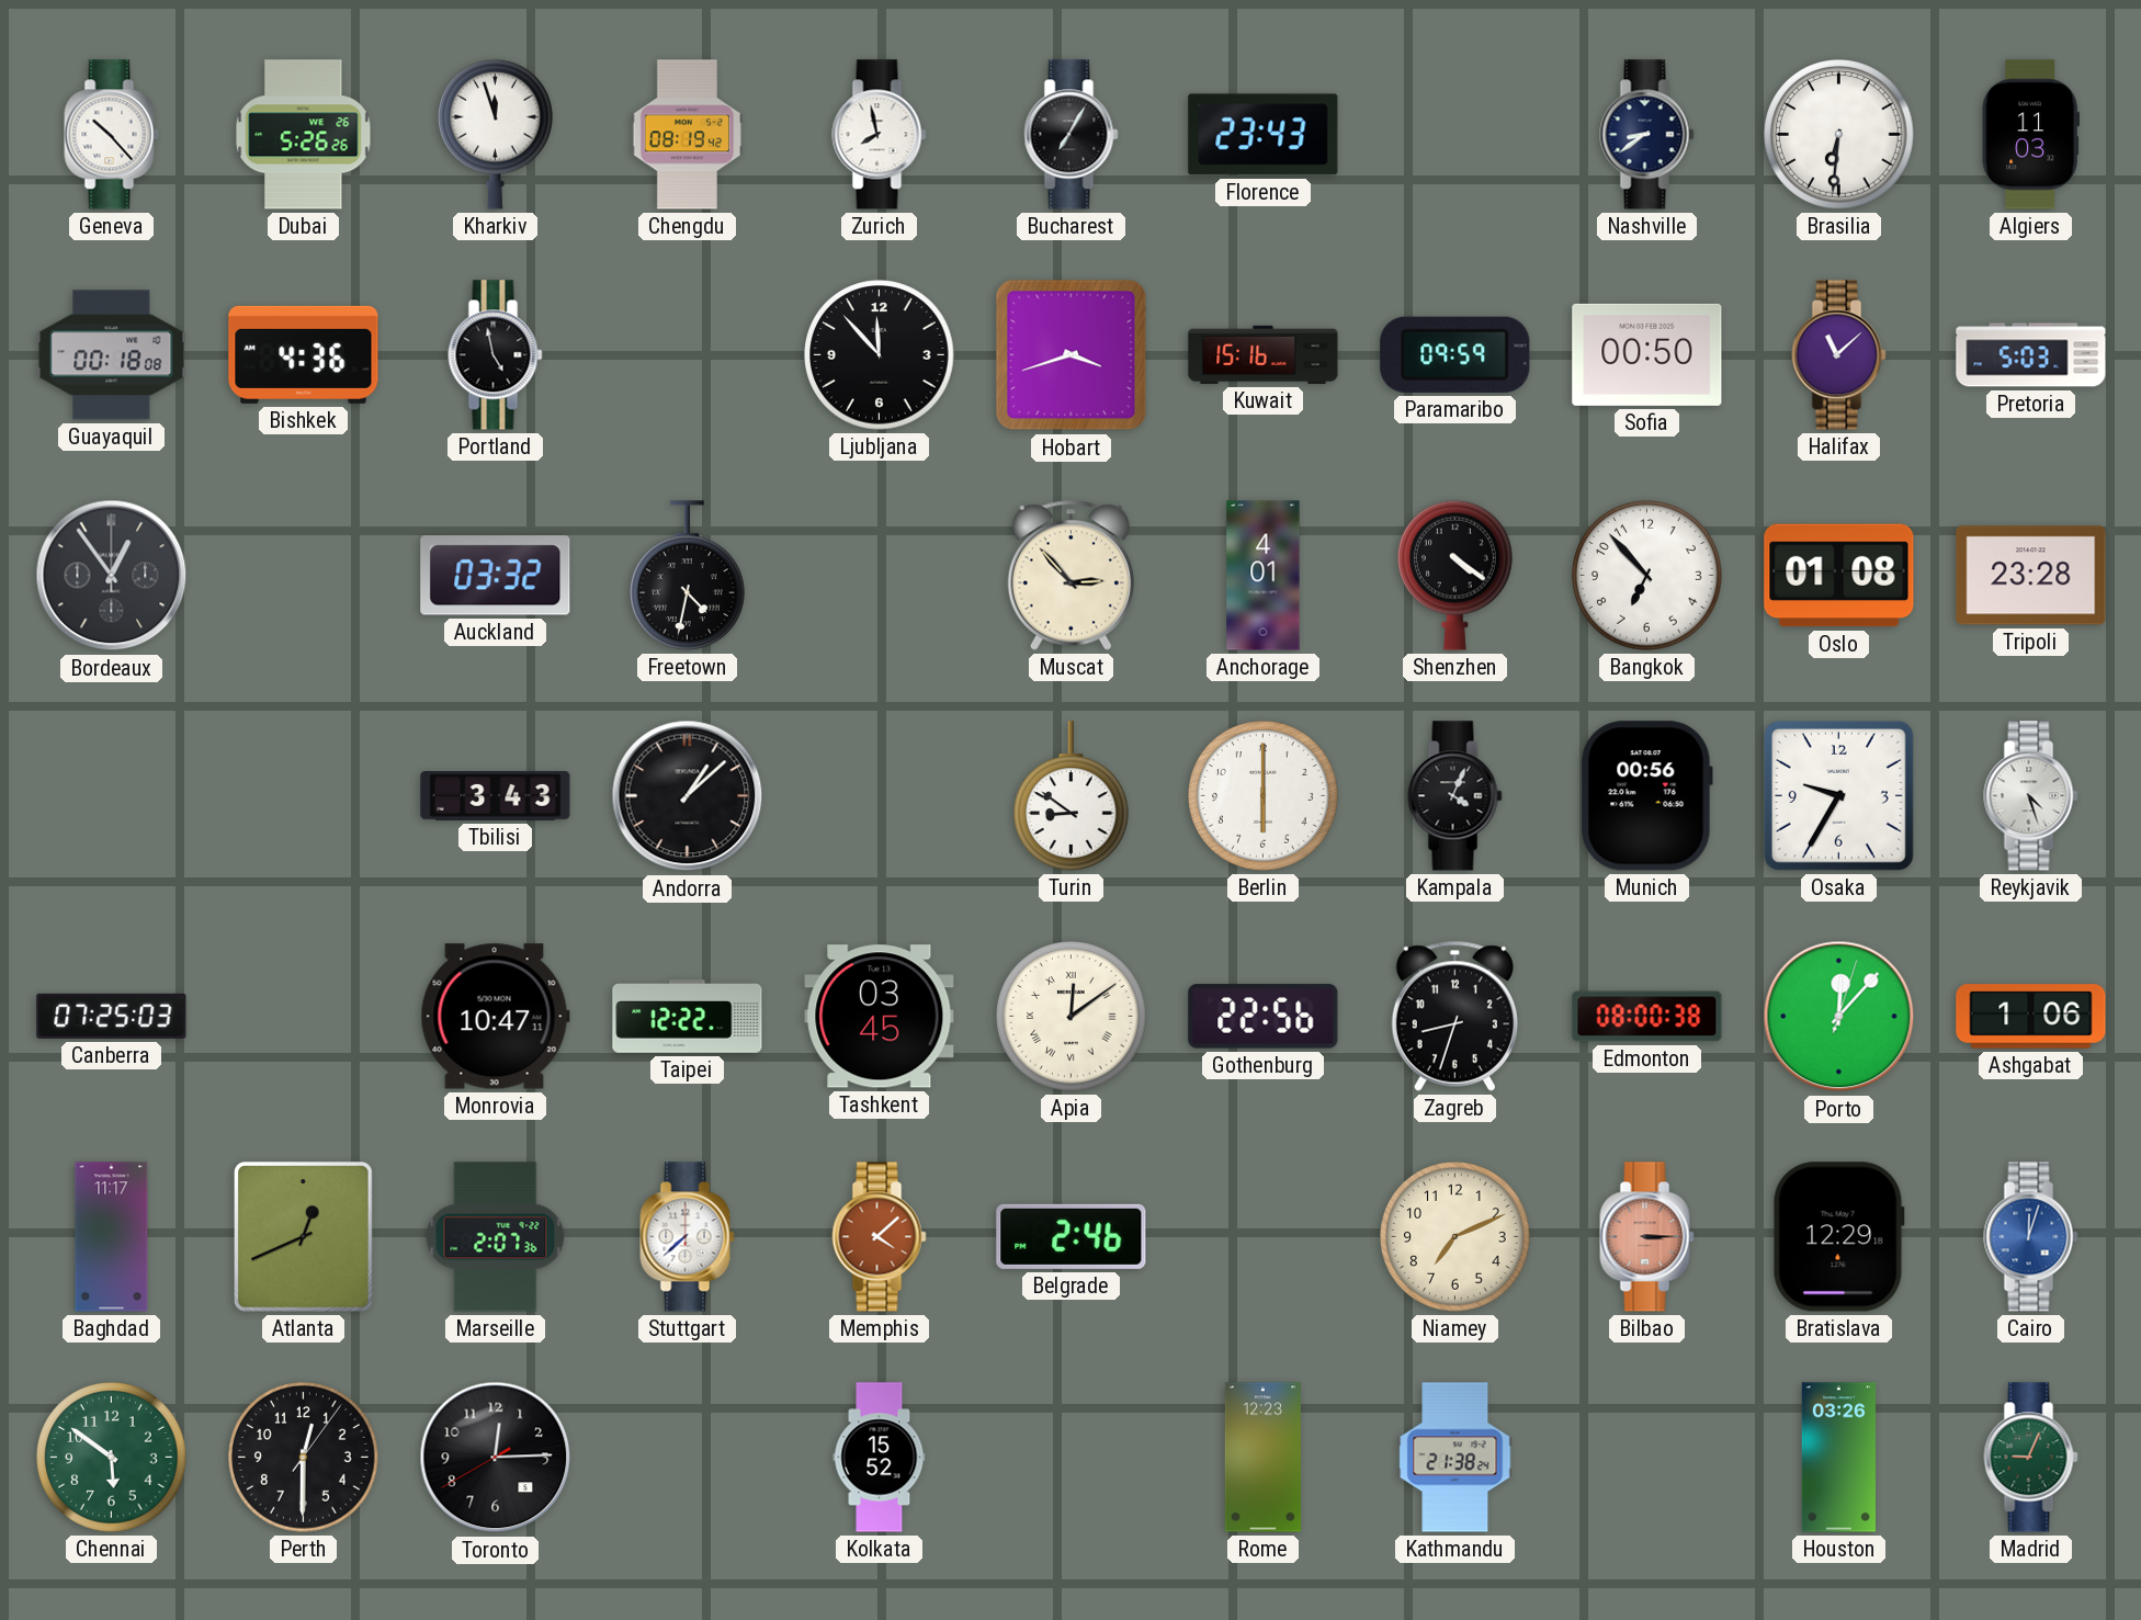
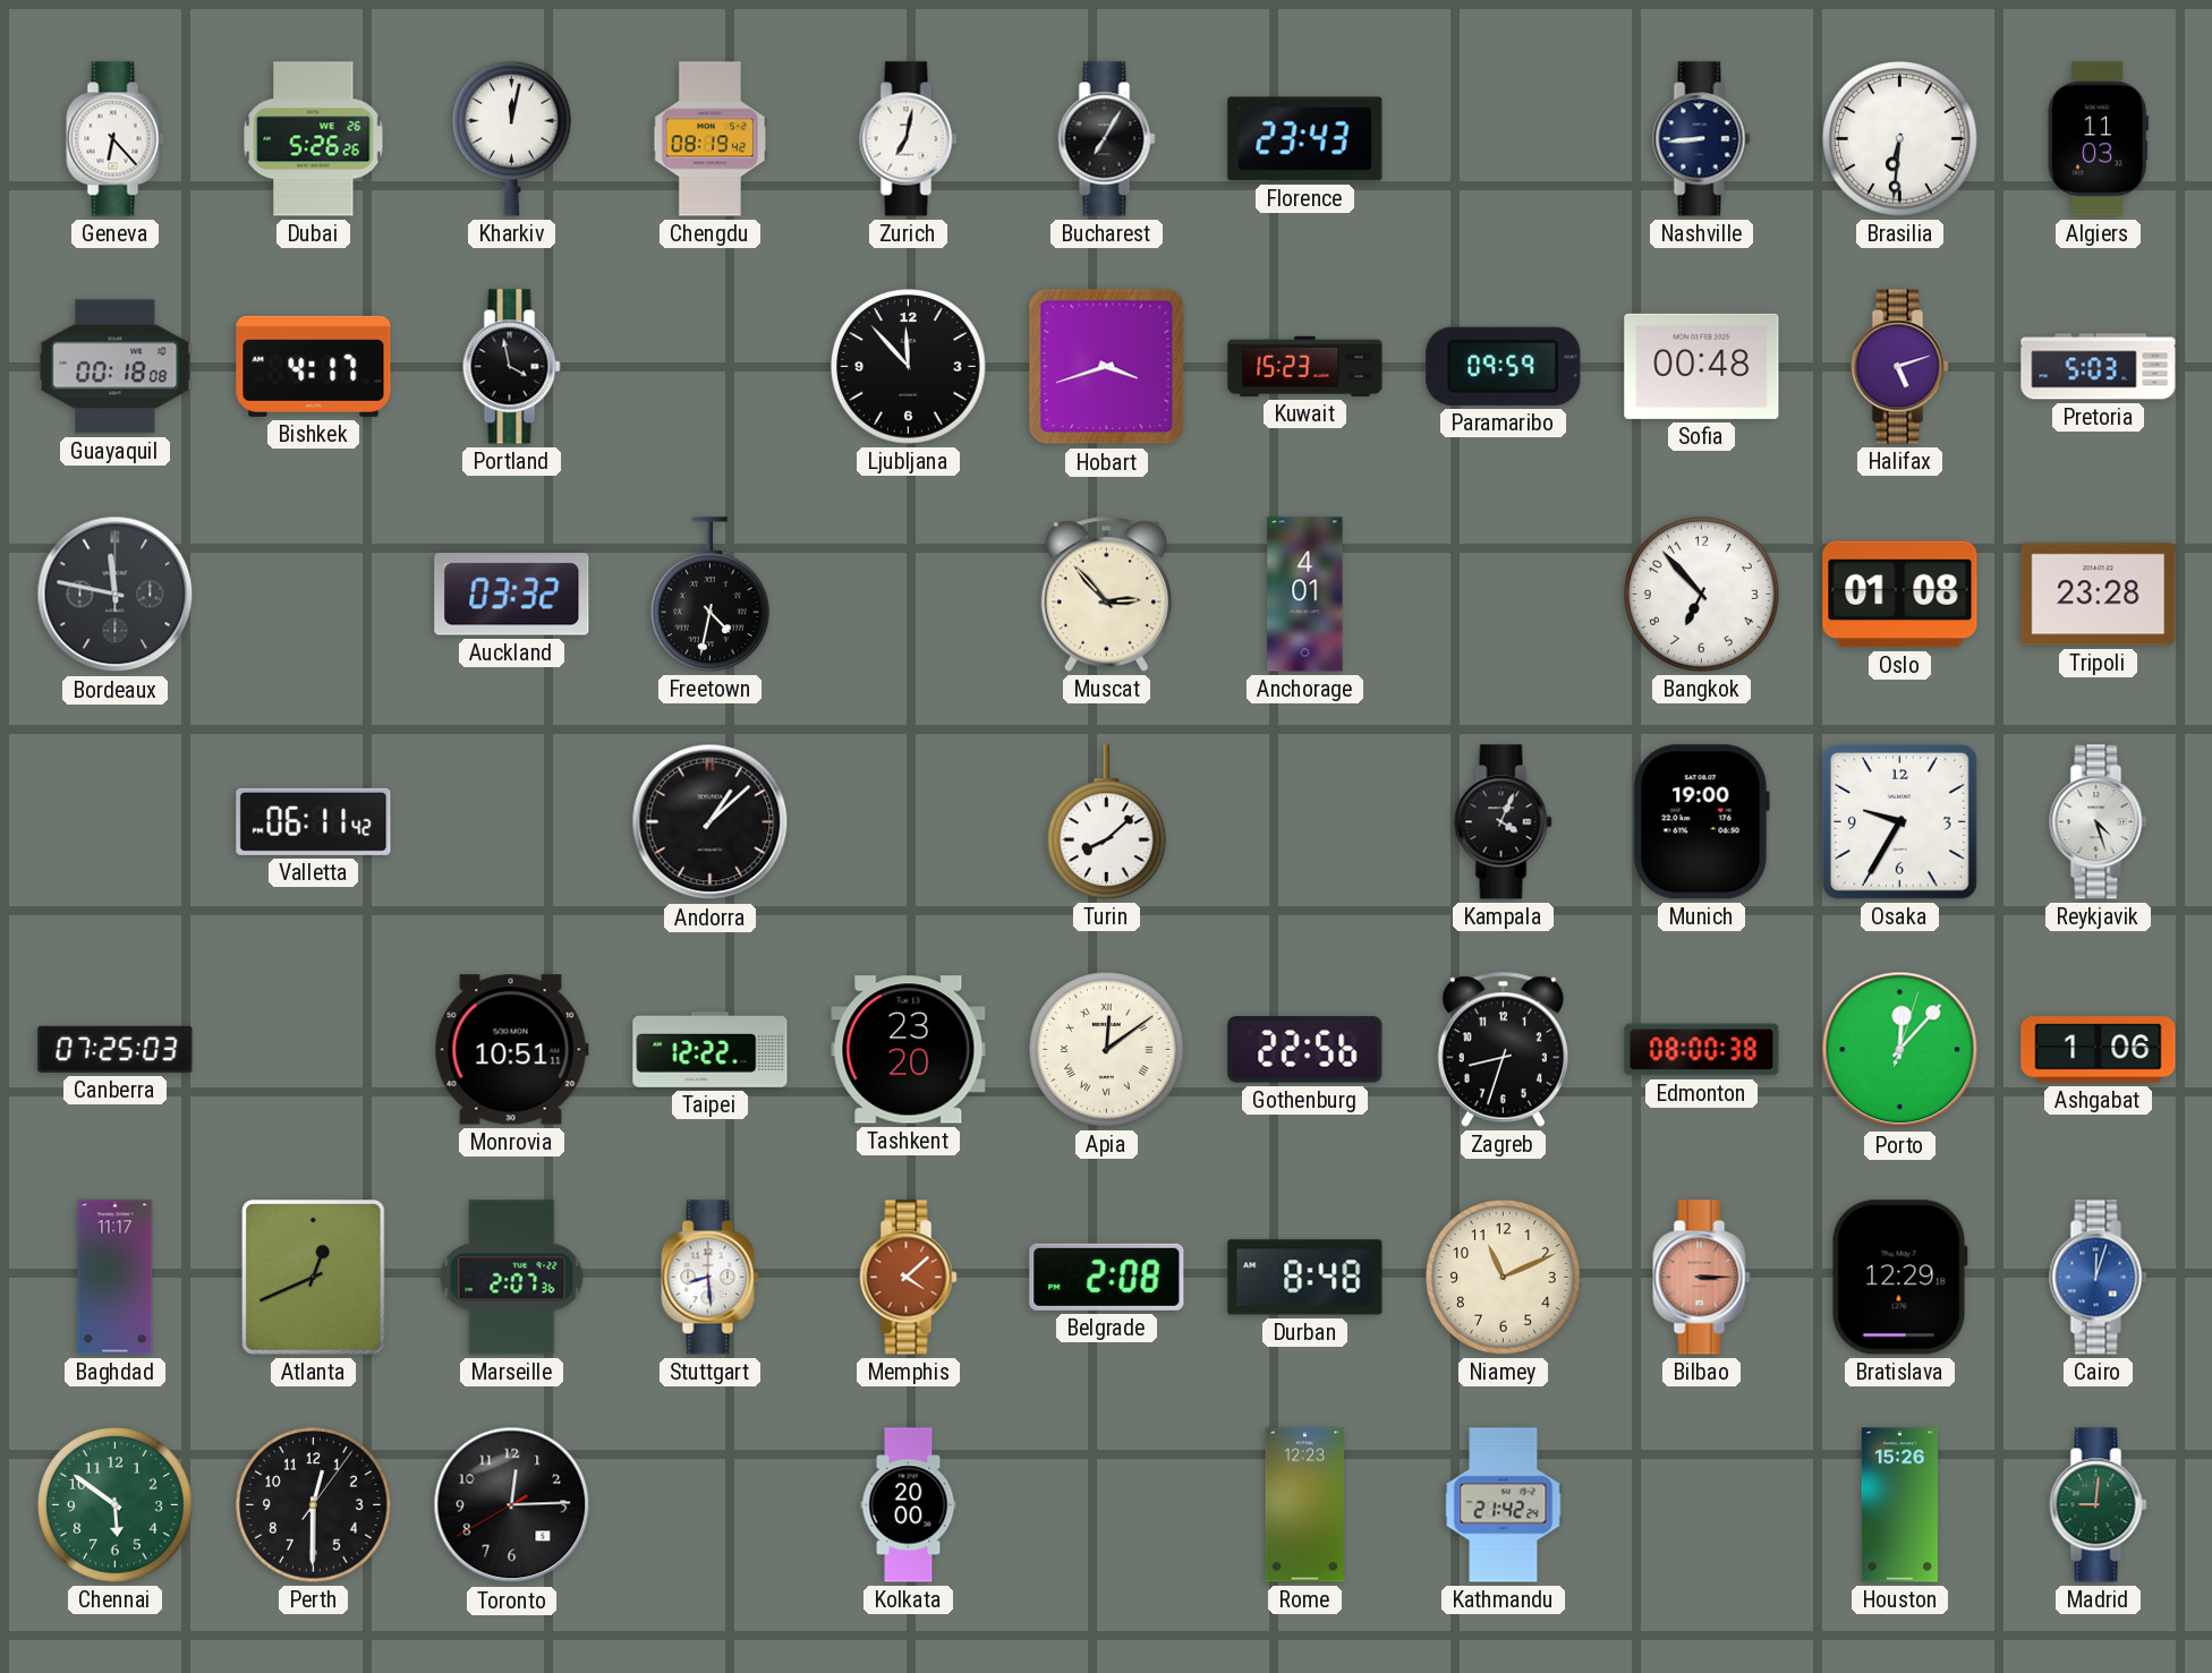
Geneva: 10:23 -> 6:23
Kharkiv: 11:57 -> 12:02
Zurich: 7:58 -> 7:02
Nashville: 8:39 -> 8:44
Bishkek: 4:36 -> 4:17
Portland: 4:58 -> 3:58
Kuwait: 15:16 -> 15:23
Sofia: 00:50 -> 00:48
Halifax: 11:08 -> 5:12
Bordeaux: 12:54 -> 11:47
Shenzhen: 4:21 -> none
Valletta: none -> 06:11
Tbilisi: 3:43 -> none
Turin: 8:51 -> 8:08
Berlin: 6:00 -> none
Munich: 00:56 -> 19:00
Monrovia: 10:47 -> 10:51
Tashkent: 03:45 -> 23:20
Stuttgart: 7:38 -> 8:29
Belgrade: 2:46 -> 2:08
Durban: none -> 8:48
Niamey: 7:11 -> 11:11
Kolkata: 15:52 -> 20:00
Kathmandu: 21:38 -> 21:42
Houston: 03:26 -> 15:26
Madrid: 9:04 -> 9:01
